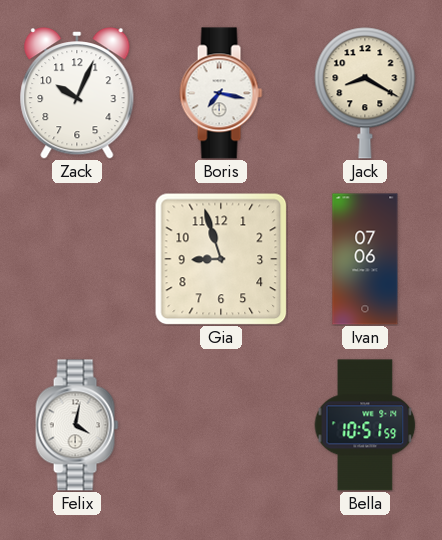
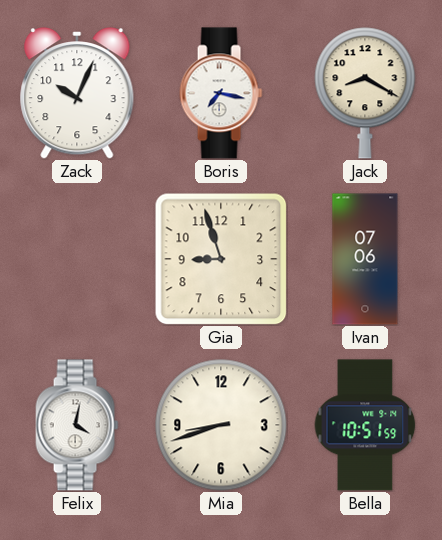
Mia: none -> 8:42
